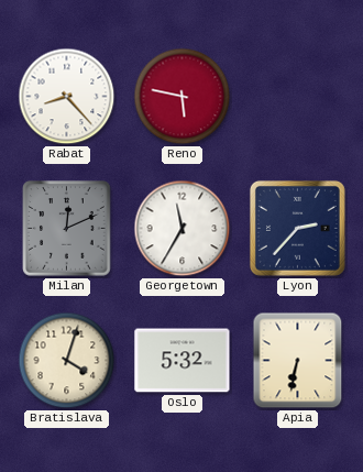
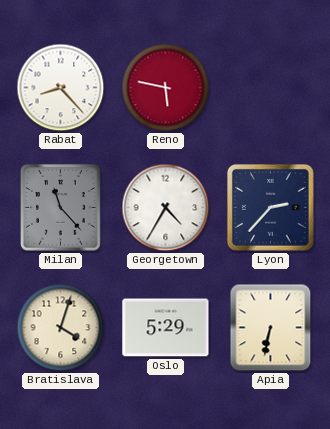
Milan: 12:11 -> 11:23
Georgetown: 11:35 -> 4:35
Oslo: 5:32 -> 5:29
